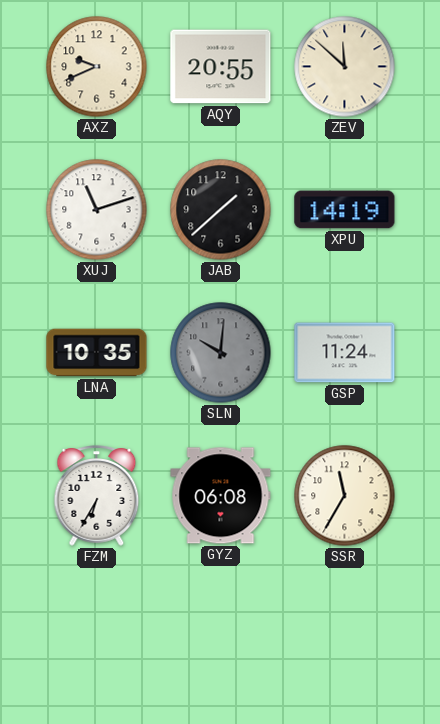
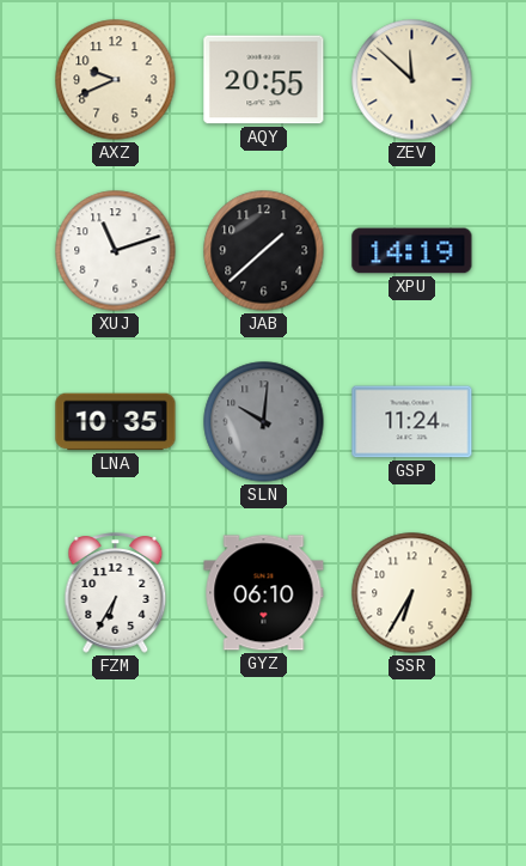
GYZ: 06:08 -> 06:10
SSR: 11:35 -> 6:35
